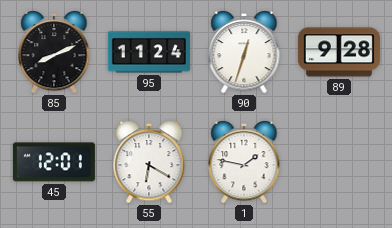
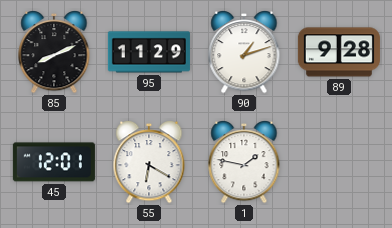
95: 11:24 -> 11:29
90: 12:33 -> 1:12
